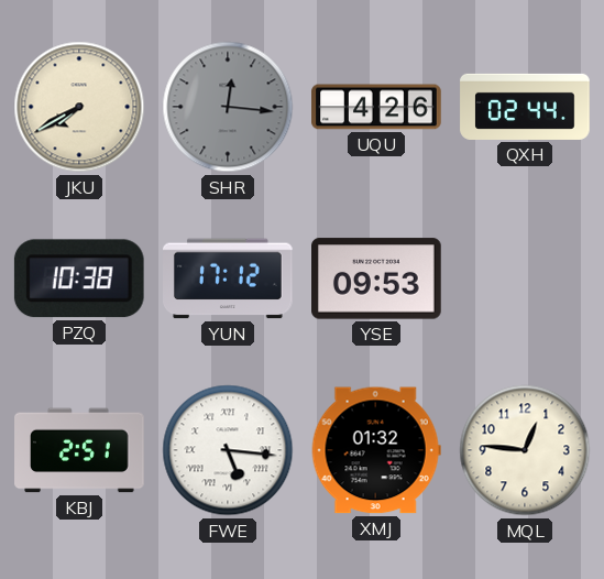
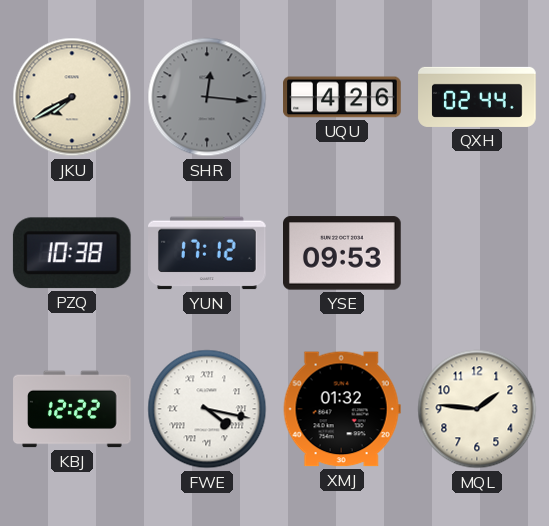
KBJ: 2:51 -> 12:22
FWE: 5:16 -> 4:17
MQL: 12:46 -> 1:46
